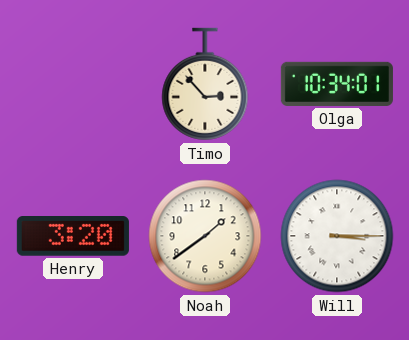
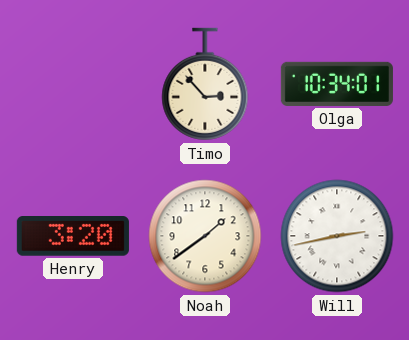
Will: 3:15 -> 2:43
